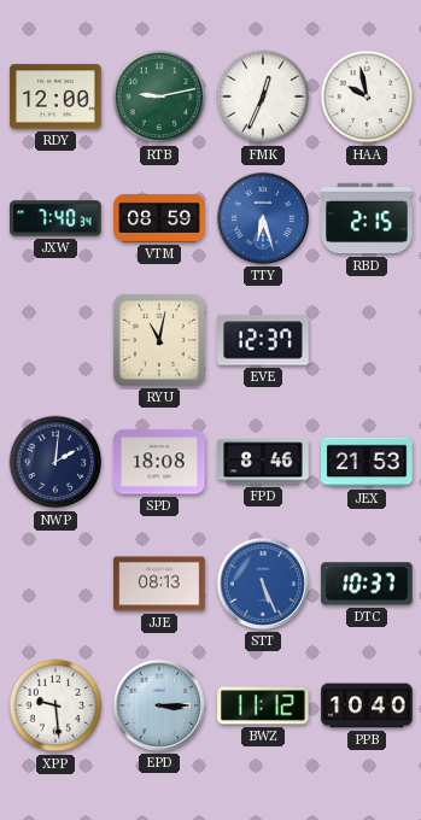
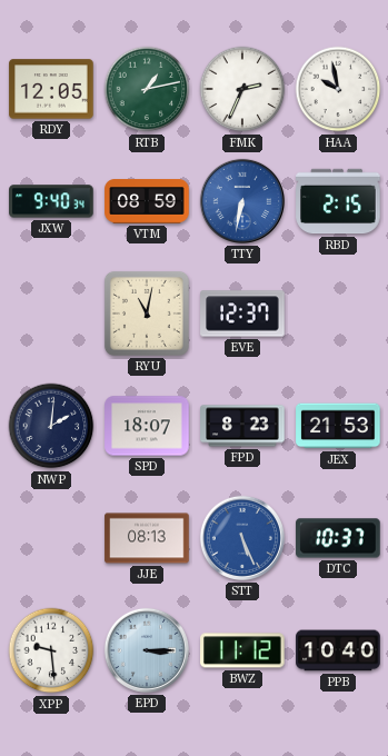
RDY: 12:00 -> 12:05
RTB: 9:13 -> 1:13
FMK: 12:34 -> 2:34
JXW: 7:40 -> 9:40
TTY: 6:27 -> 6:32
SPD: 18:08 -> 18:07
FPD: 8:46 -> 8:23
